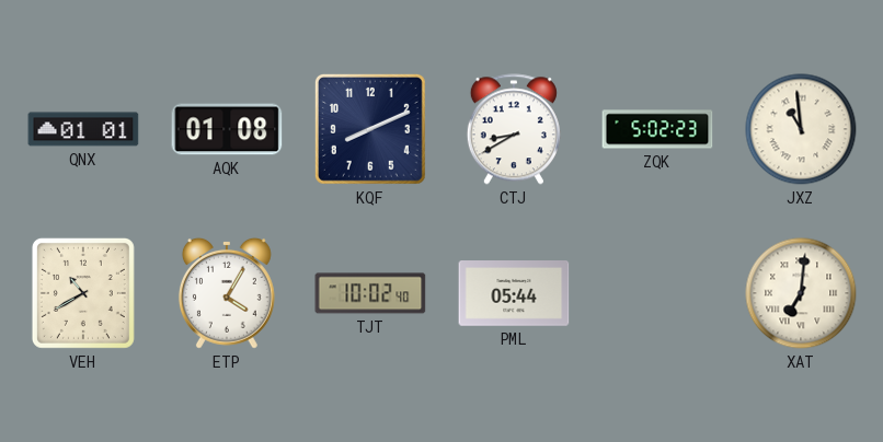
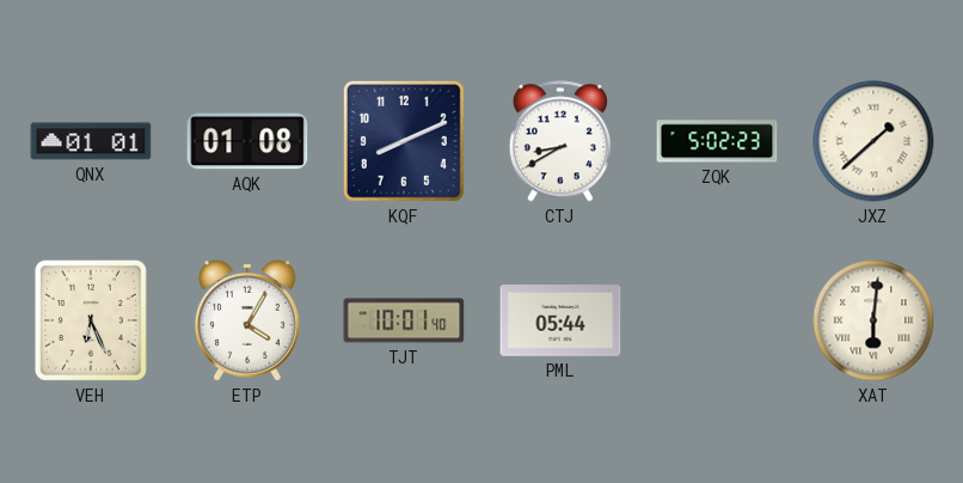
JXZ: 10:59 -> 1:38
VEH: 10:40 -> 6:26
TJT: 10:02 -> 10:01
XAT: 7:01 -> 6:01
